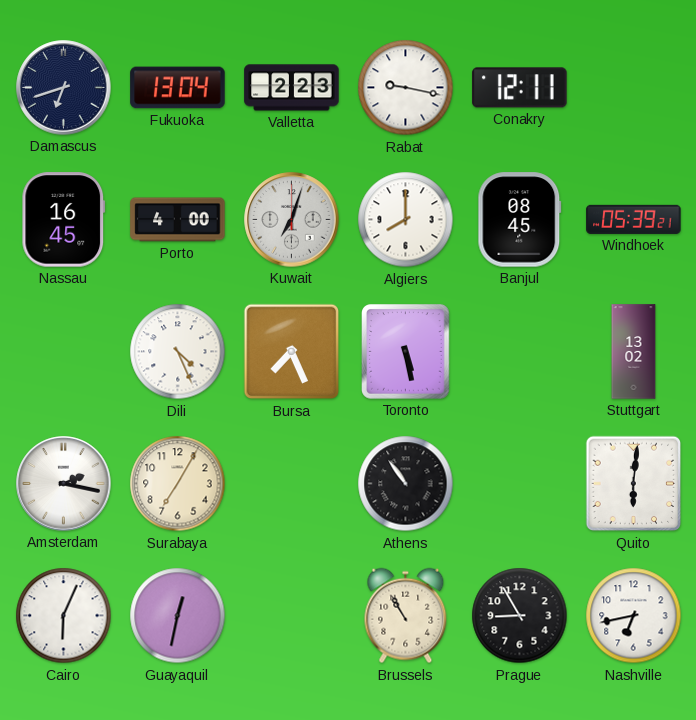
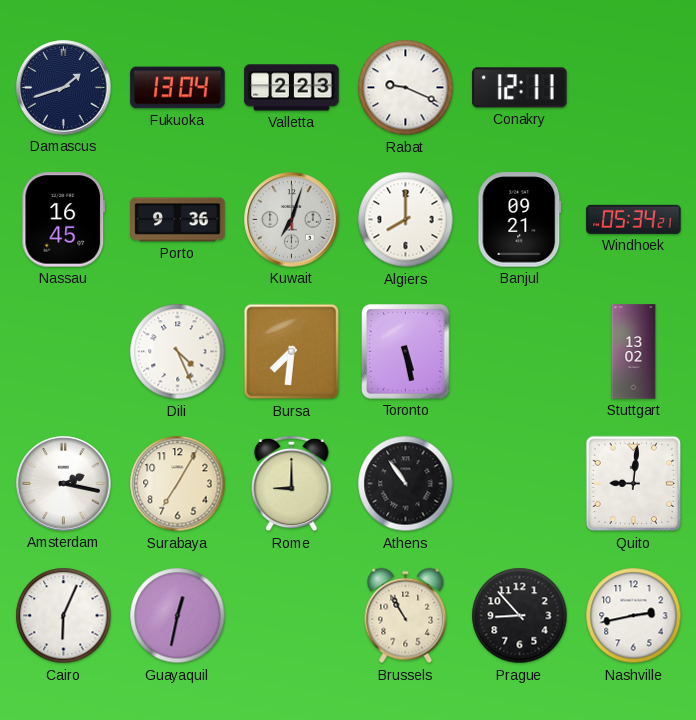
Damascus: 6:42 -> 1:42
Rabat: 9:17 -> 9:19
Porto: 4:00 -> 9:36
Banjul: 08:45 -> 09:21
Windhoek: 05:39 -> 05:34
Bursa: 7:26 -> 7:31
Rome: none -> 9:00
Quito: 6:01 -> 9:01
Prague: 8:55 -> 8:53
Nashville: 6:43 -> 2:43
